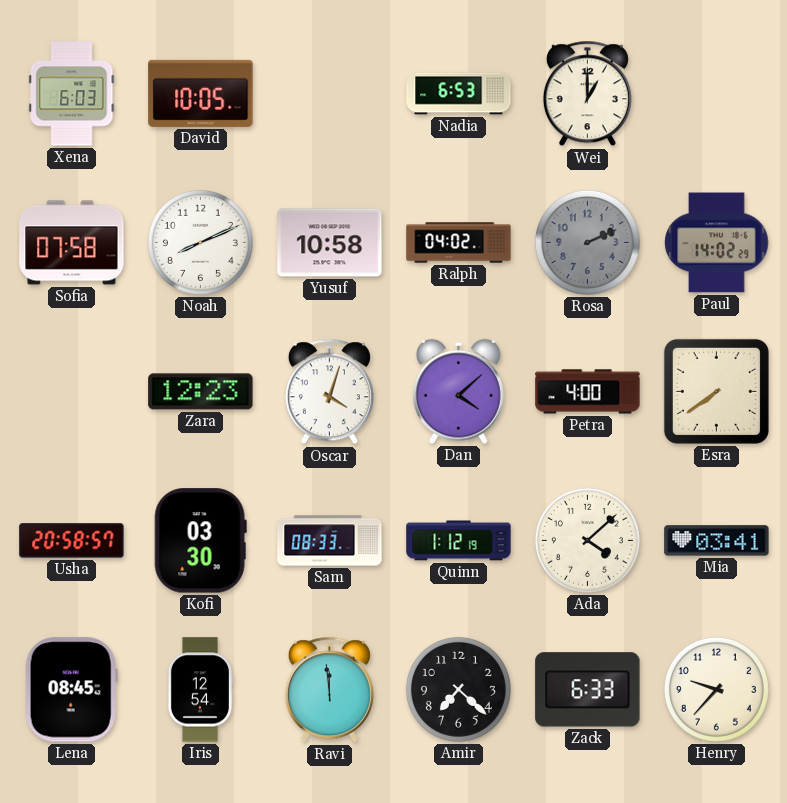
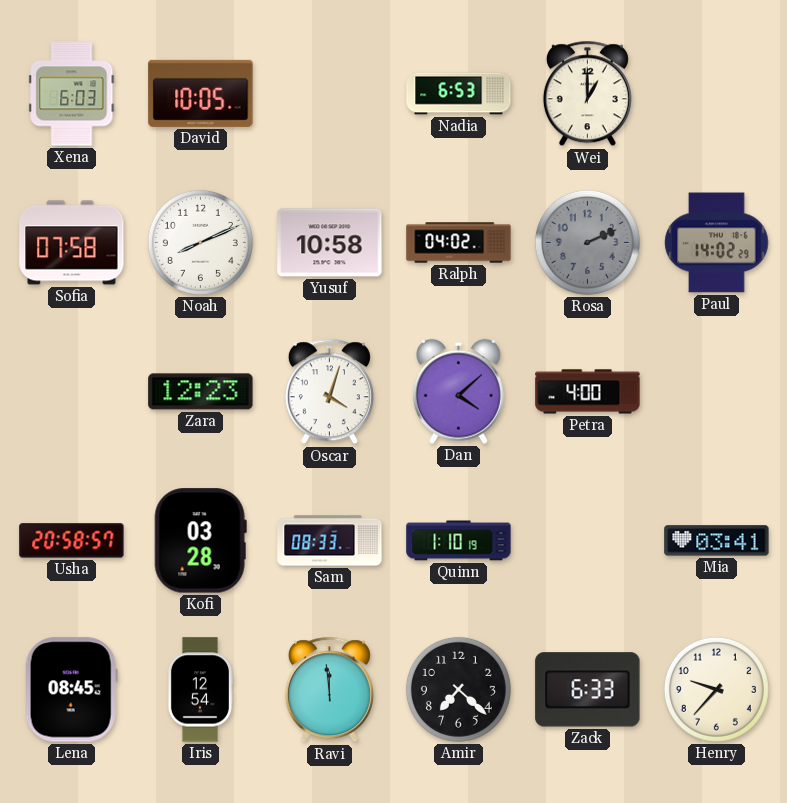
Esra: 7:39 -> none
Kofi: 03:30 -> 03:28
Quinn: 1:12 -> 1:10
Ada: 4:08 -> none
